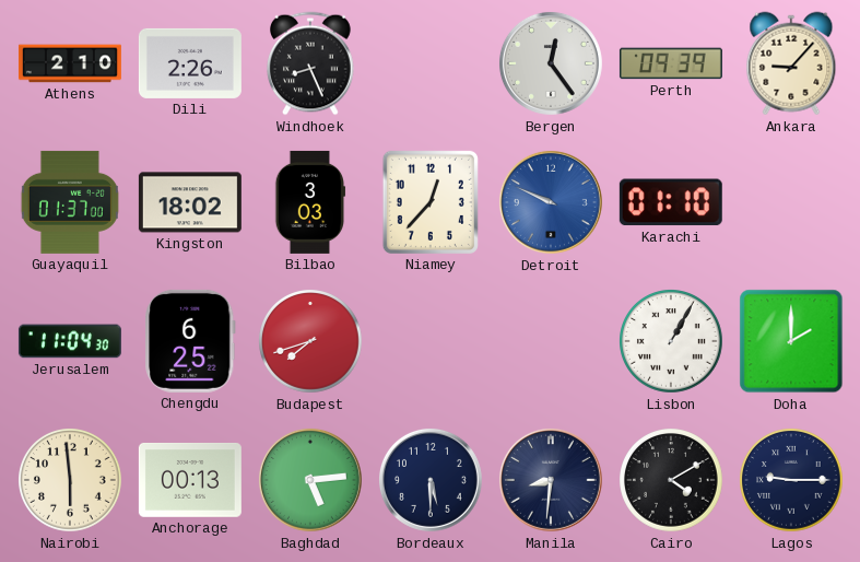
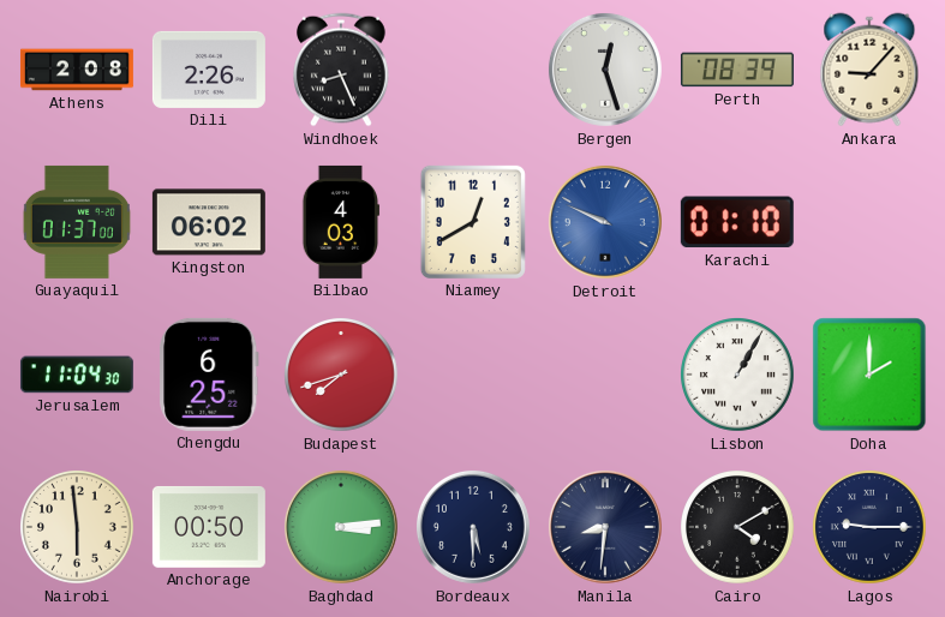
Athens: 2:10 -> 2:08
Bergen: 12:24 -> 12:27
Perth: 09:39 -> 08:39
Kingston: 18:02 -> 06:02
Bilbao: 3:03 -> 4:03
Niamey: 12:37 -> 12:40
Anchorage: 00:13 -> 00:50
Baghdad: 5:14 -> 3:14
